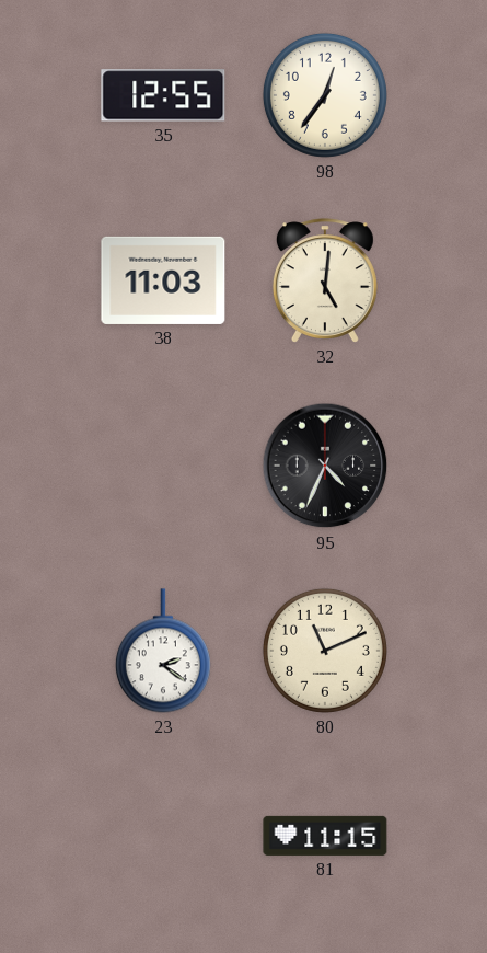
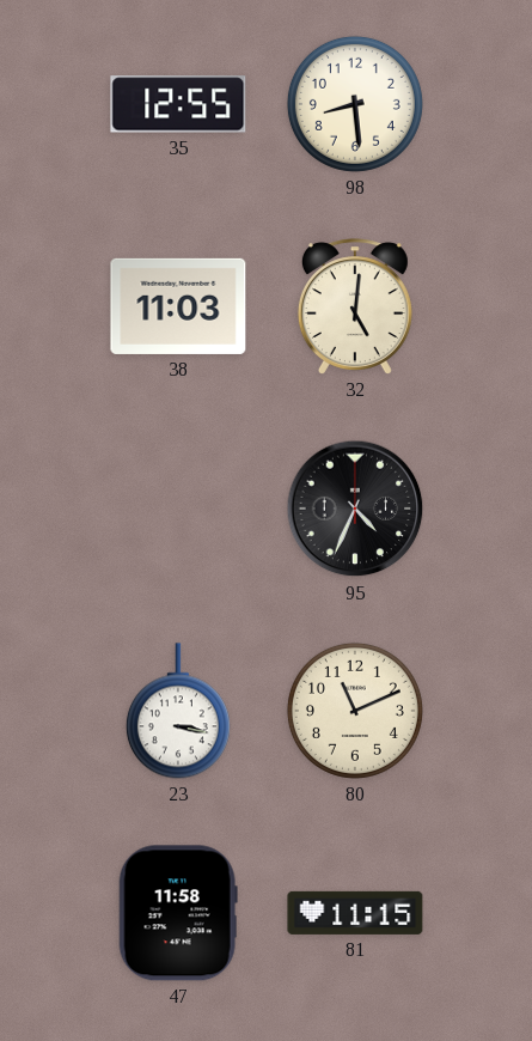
98: 12:36 -> 8:29
23: 2:21 -> 3:17
47: none -> 11:58
